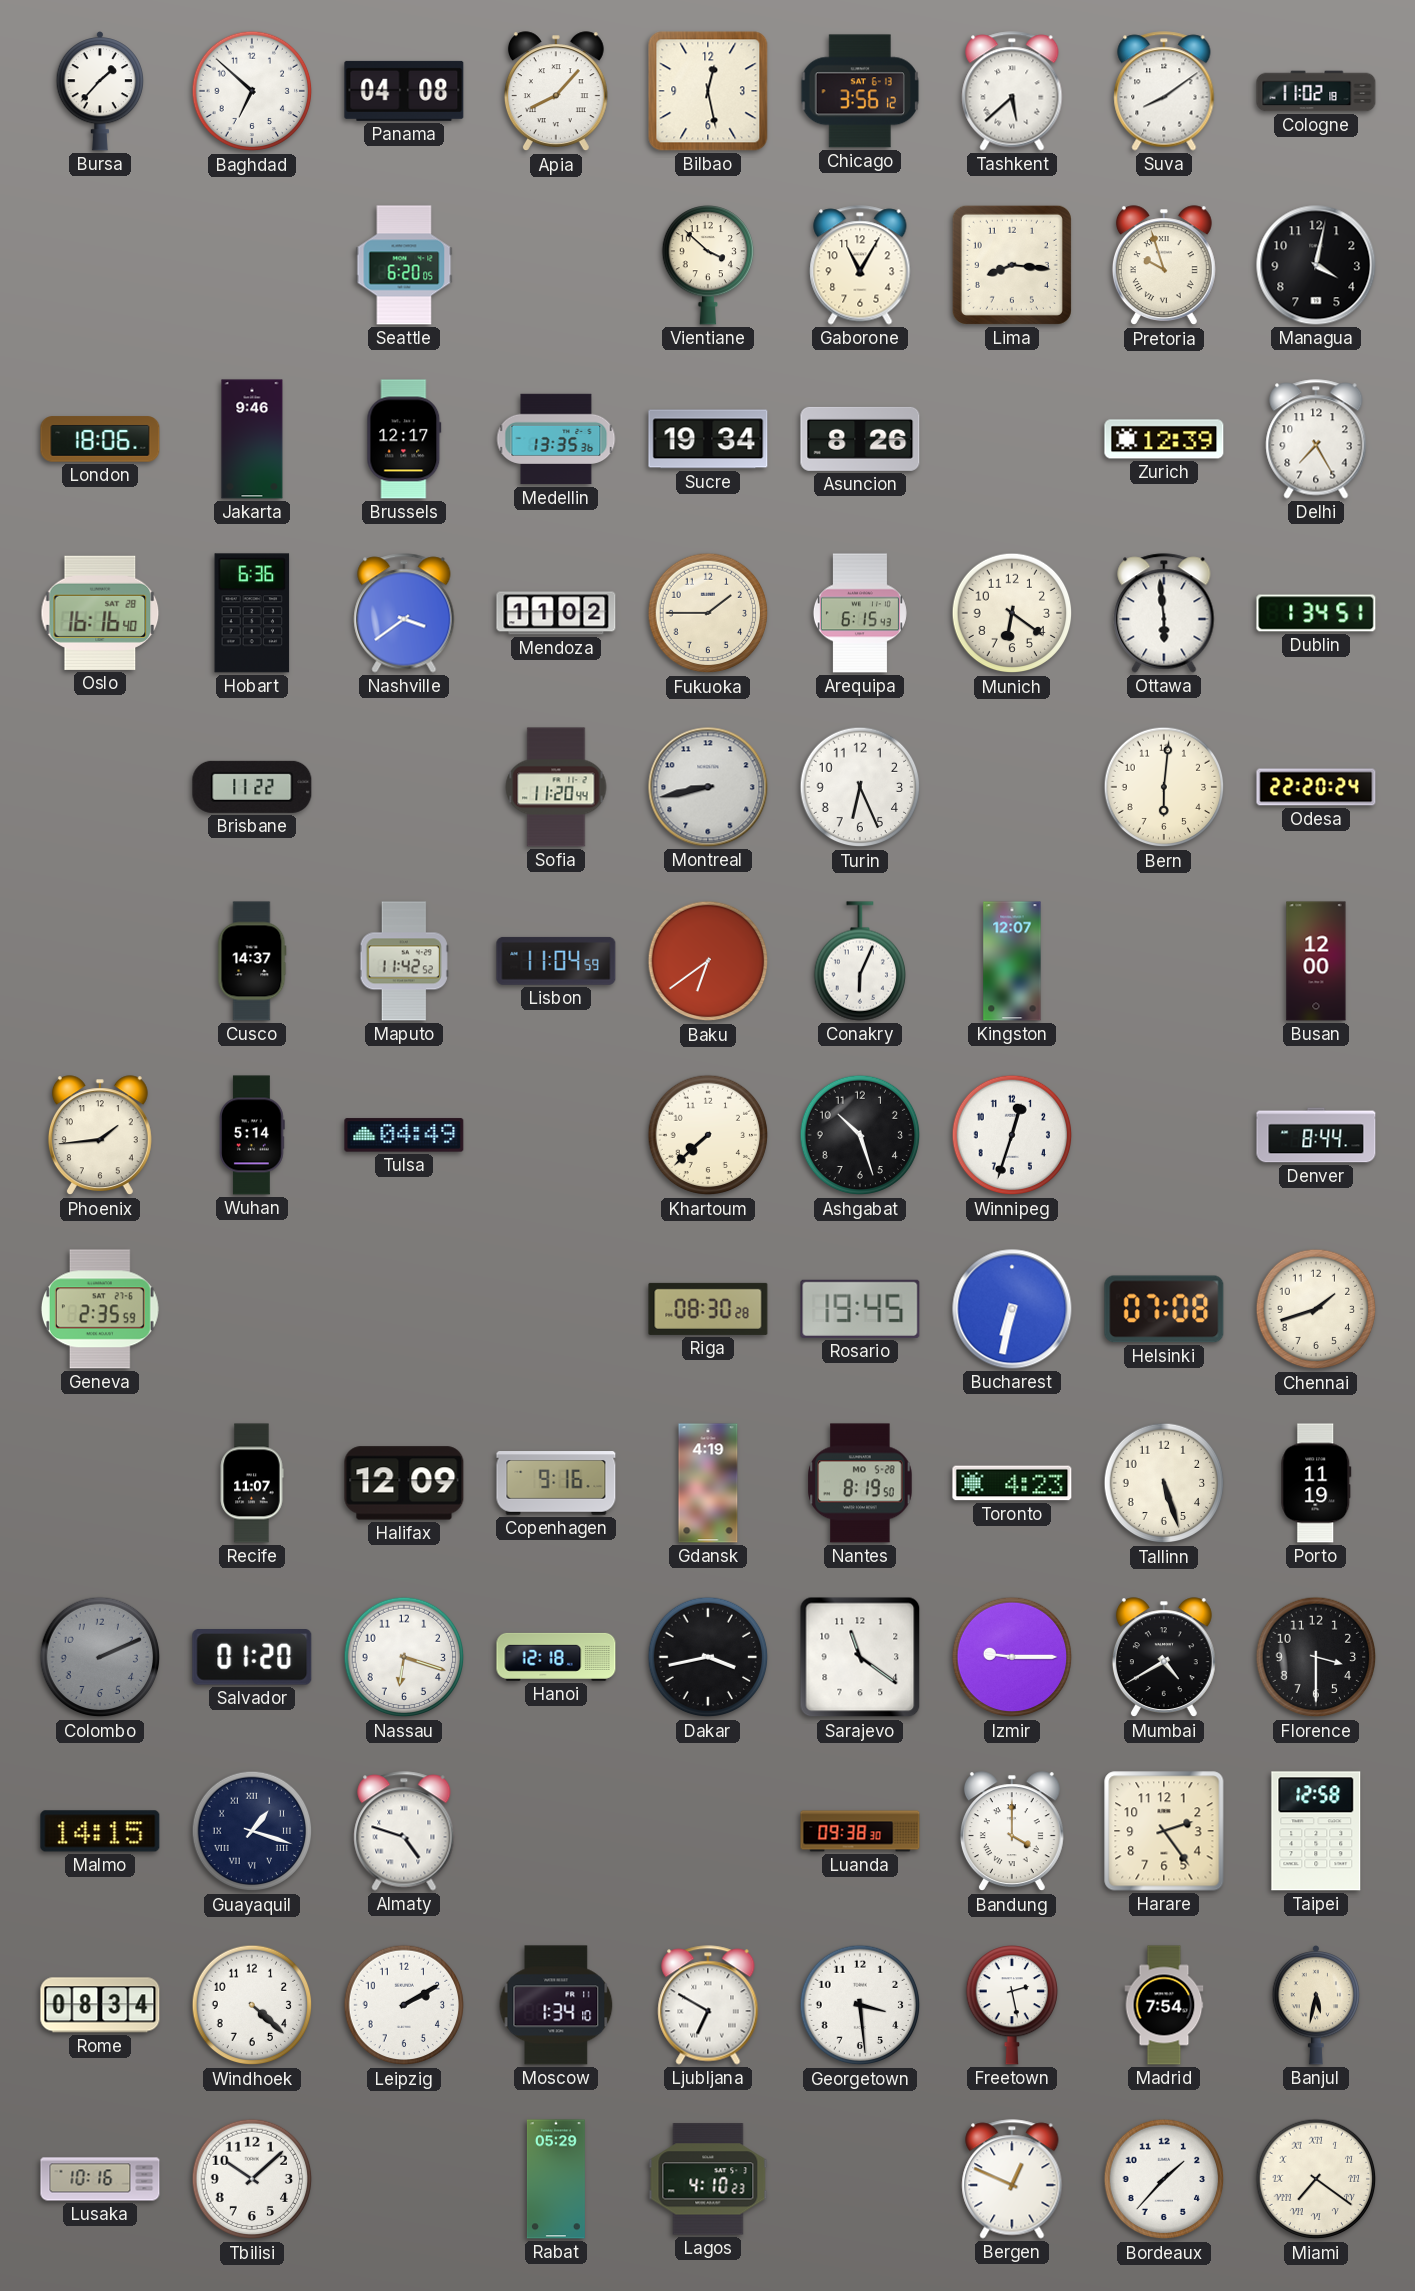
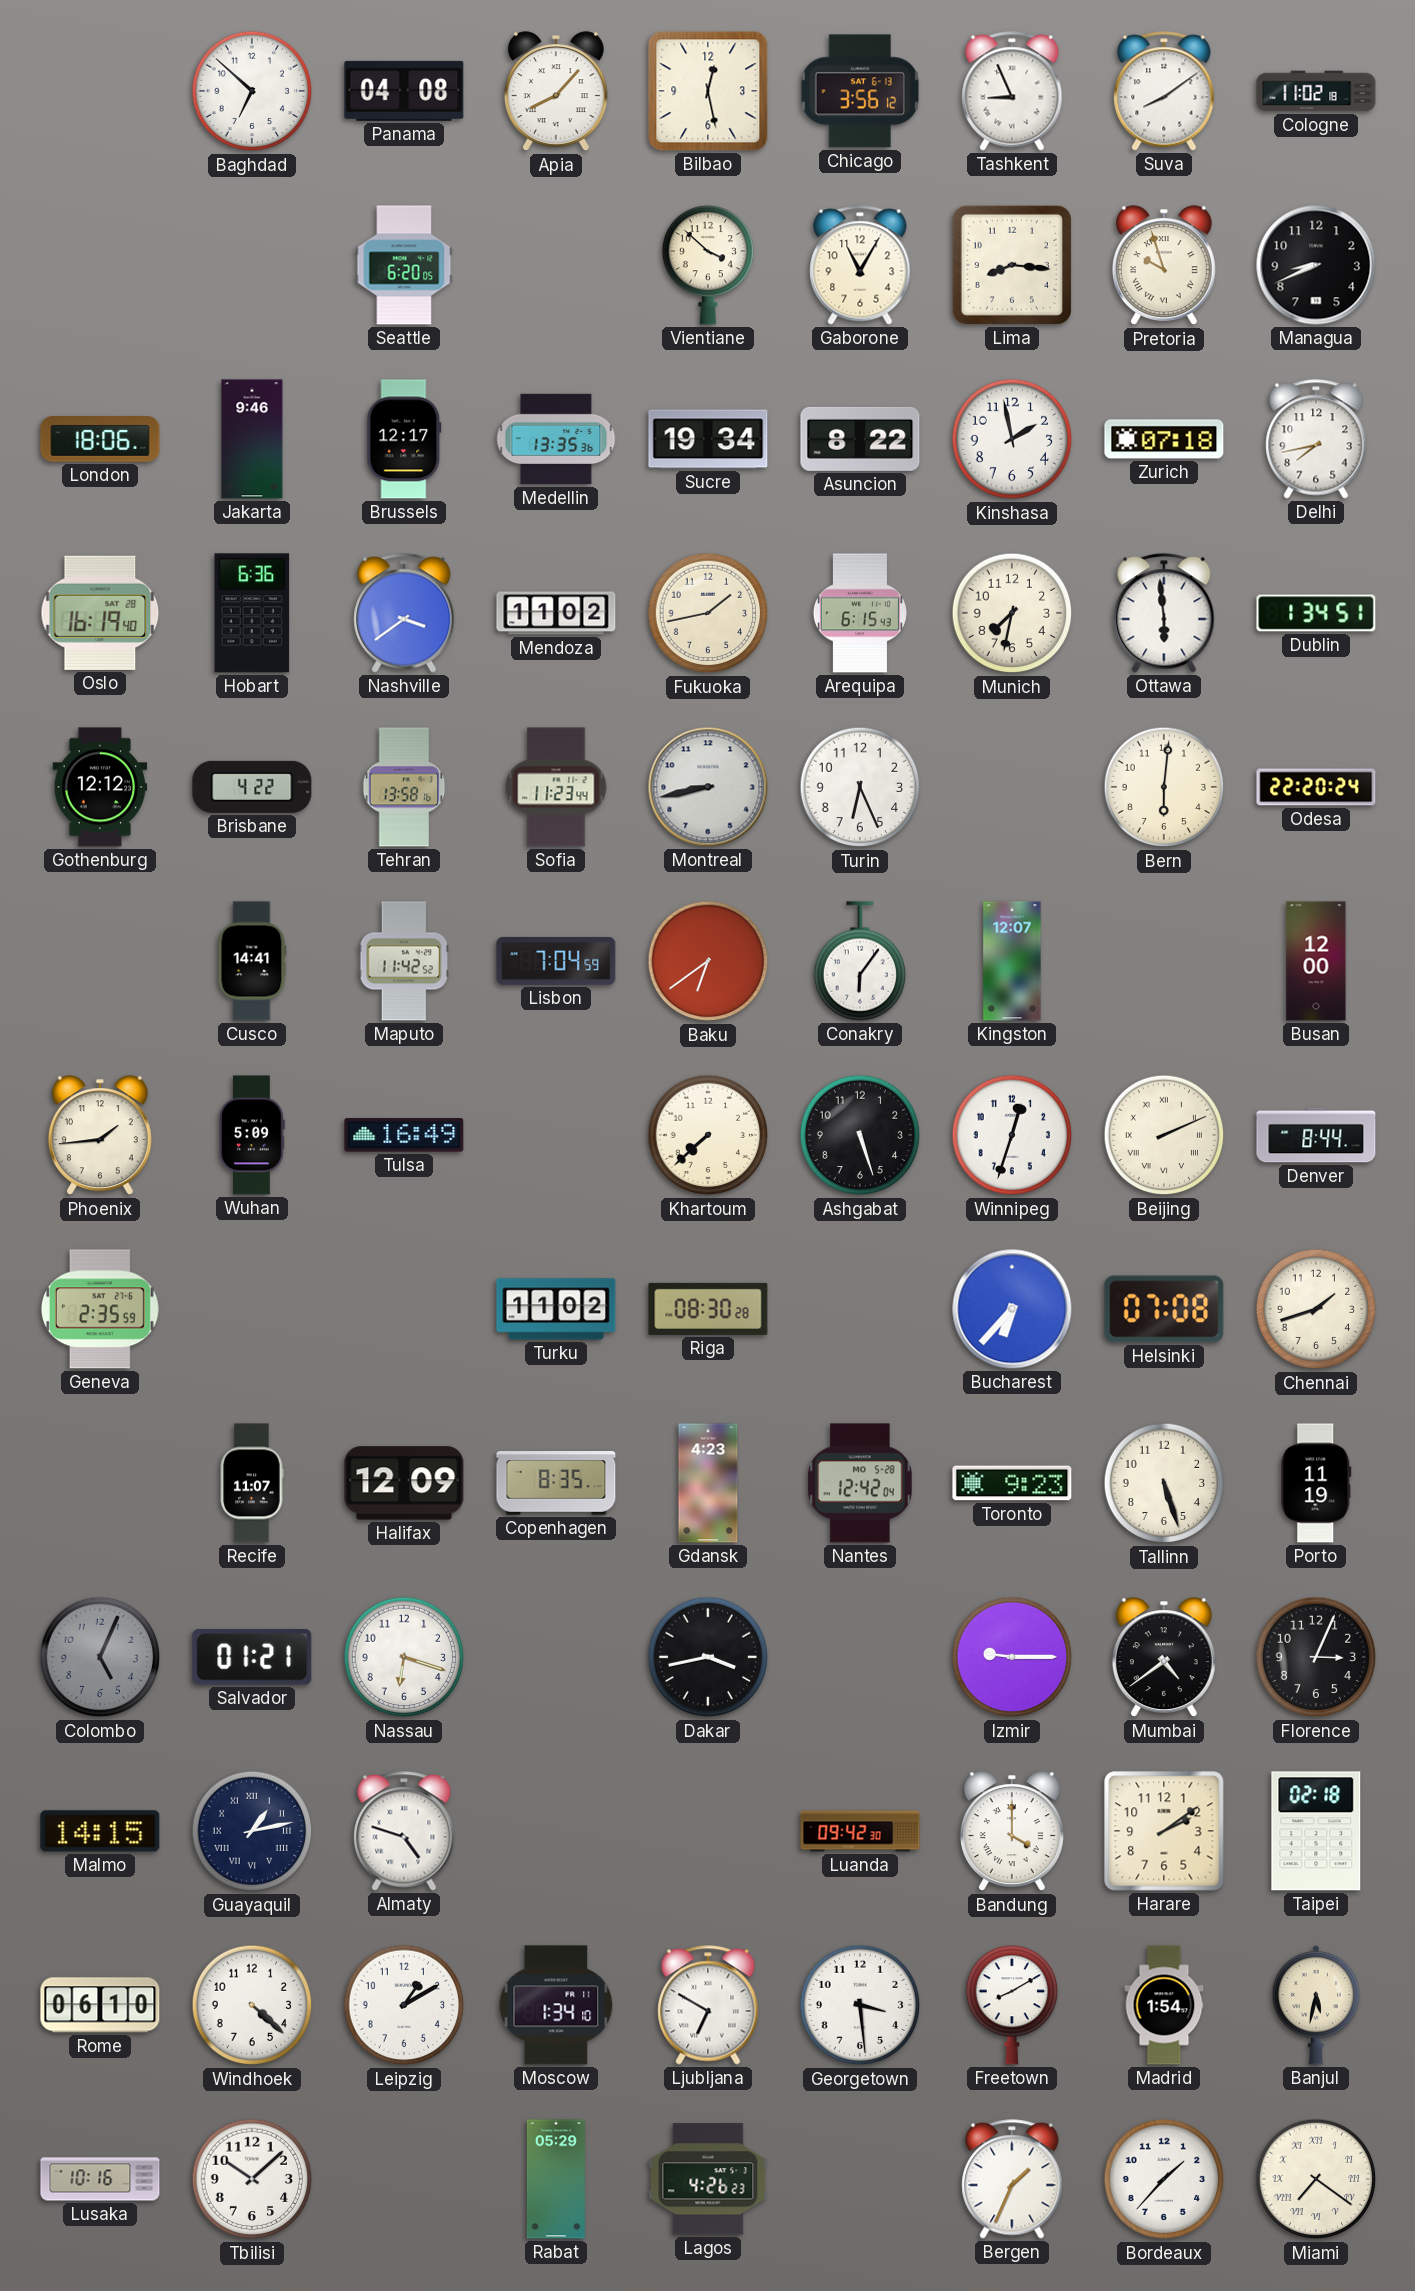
Bursa: 1:37 -> none
Tashkent: 5:38 -> 8:56
Managua: 4:02 -> 8:41
Asuncion: 8:26 -> 8:22
Kinshasa: none -> 1:58
Zurich: 12:39 -> 07:18
Delhi: 7:25 -> 7:43
Oslo: 16:16 -> 16:19
Fukuoka: 1:45 -> 1:43
Munich: 6:21 -> 7:32
Gothenburg: none -> 12:12
Brisbane: 11:22 -> 4:22
Tehran: none -> 13:58
Sofia: 11:20 -> 11:23
Cusco: 14:37 -> 14:41
Lisbon: 11:04 -> 7:04
Conakry: 6:04 -> 6:06
Wuhan: 5:14 -> 5:09
Tulsa: 04:49 -> 16:49
Ashgabat: 10:27 -> 5:27
Beijing: none -> 2:11
Turku: none -> 11:02
Rosario: 19:45 -> none
Bucharest: 6:32 -> 6:37
Copenhagen: 9:16 -> 8:35
Gdansk: 4:19 -> 4:23
Nantes: 8:19 -> 12:42
Toronto: 4:23 -> 9:23
Colombo: 2:11 -> 5:04
Salvador: 01:20 -> 01:21
Hanoi: 12:18 -> none
Sarajevo: 11:21 -> none
Mumbai: 4:40 -> 4:39
Florence: 3:30 -> 3:04
Guayaquil: 1:18 -> 1:13
Luanda: 09:38 -> 09:42
Harare: 2:24 -> 2:09
Taipei: 12:58 -> 02:18
Rome: 08:34 -> 06:10
Leipzig: 2:10 -> 1:10
Freetown: 2:28 -> 8:10
Madrid: 7:54 -> 1:54
Lagos: 4:10 -> 4:26
Bergen: 12:49 -> 1:34
